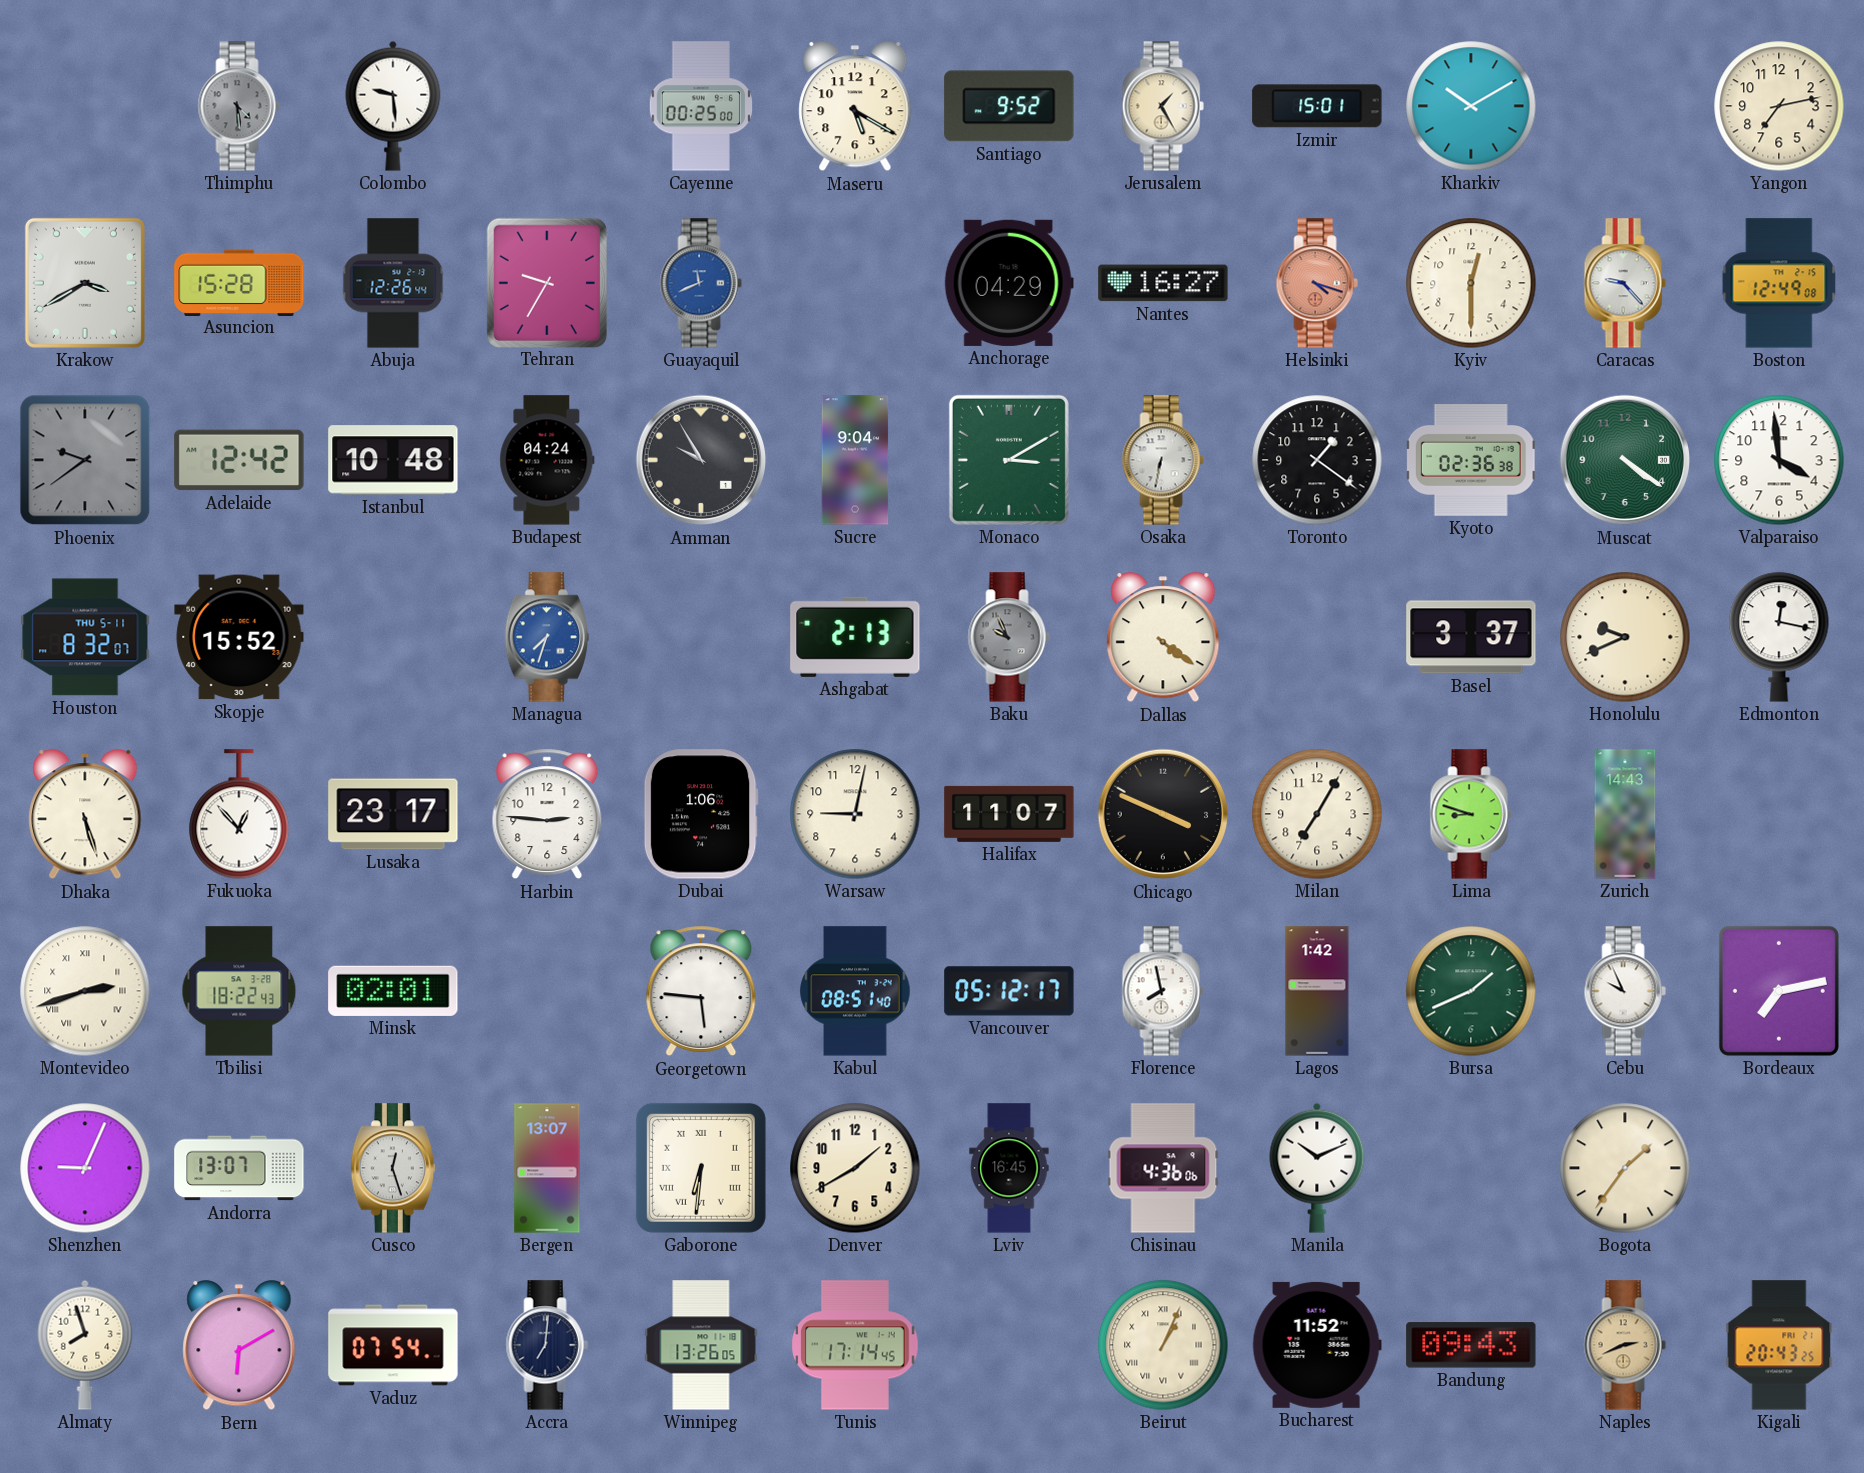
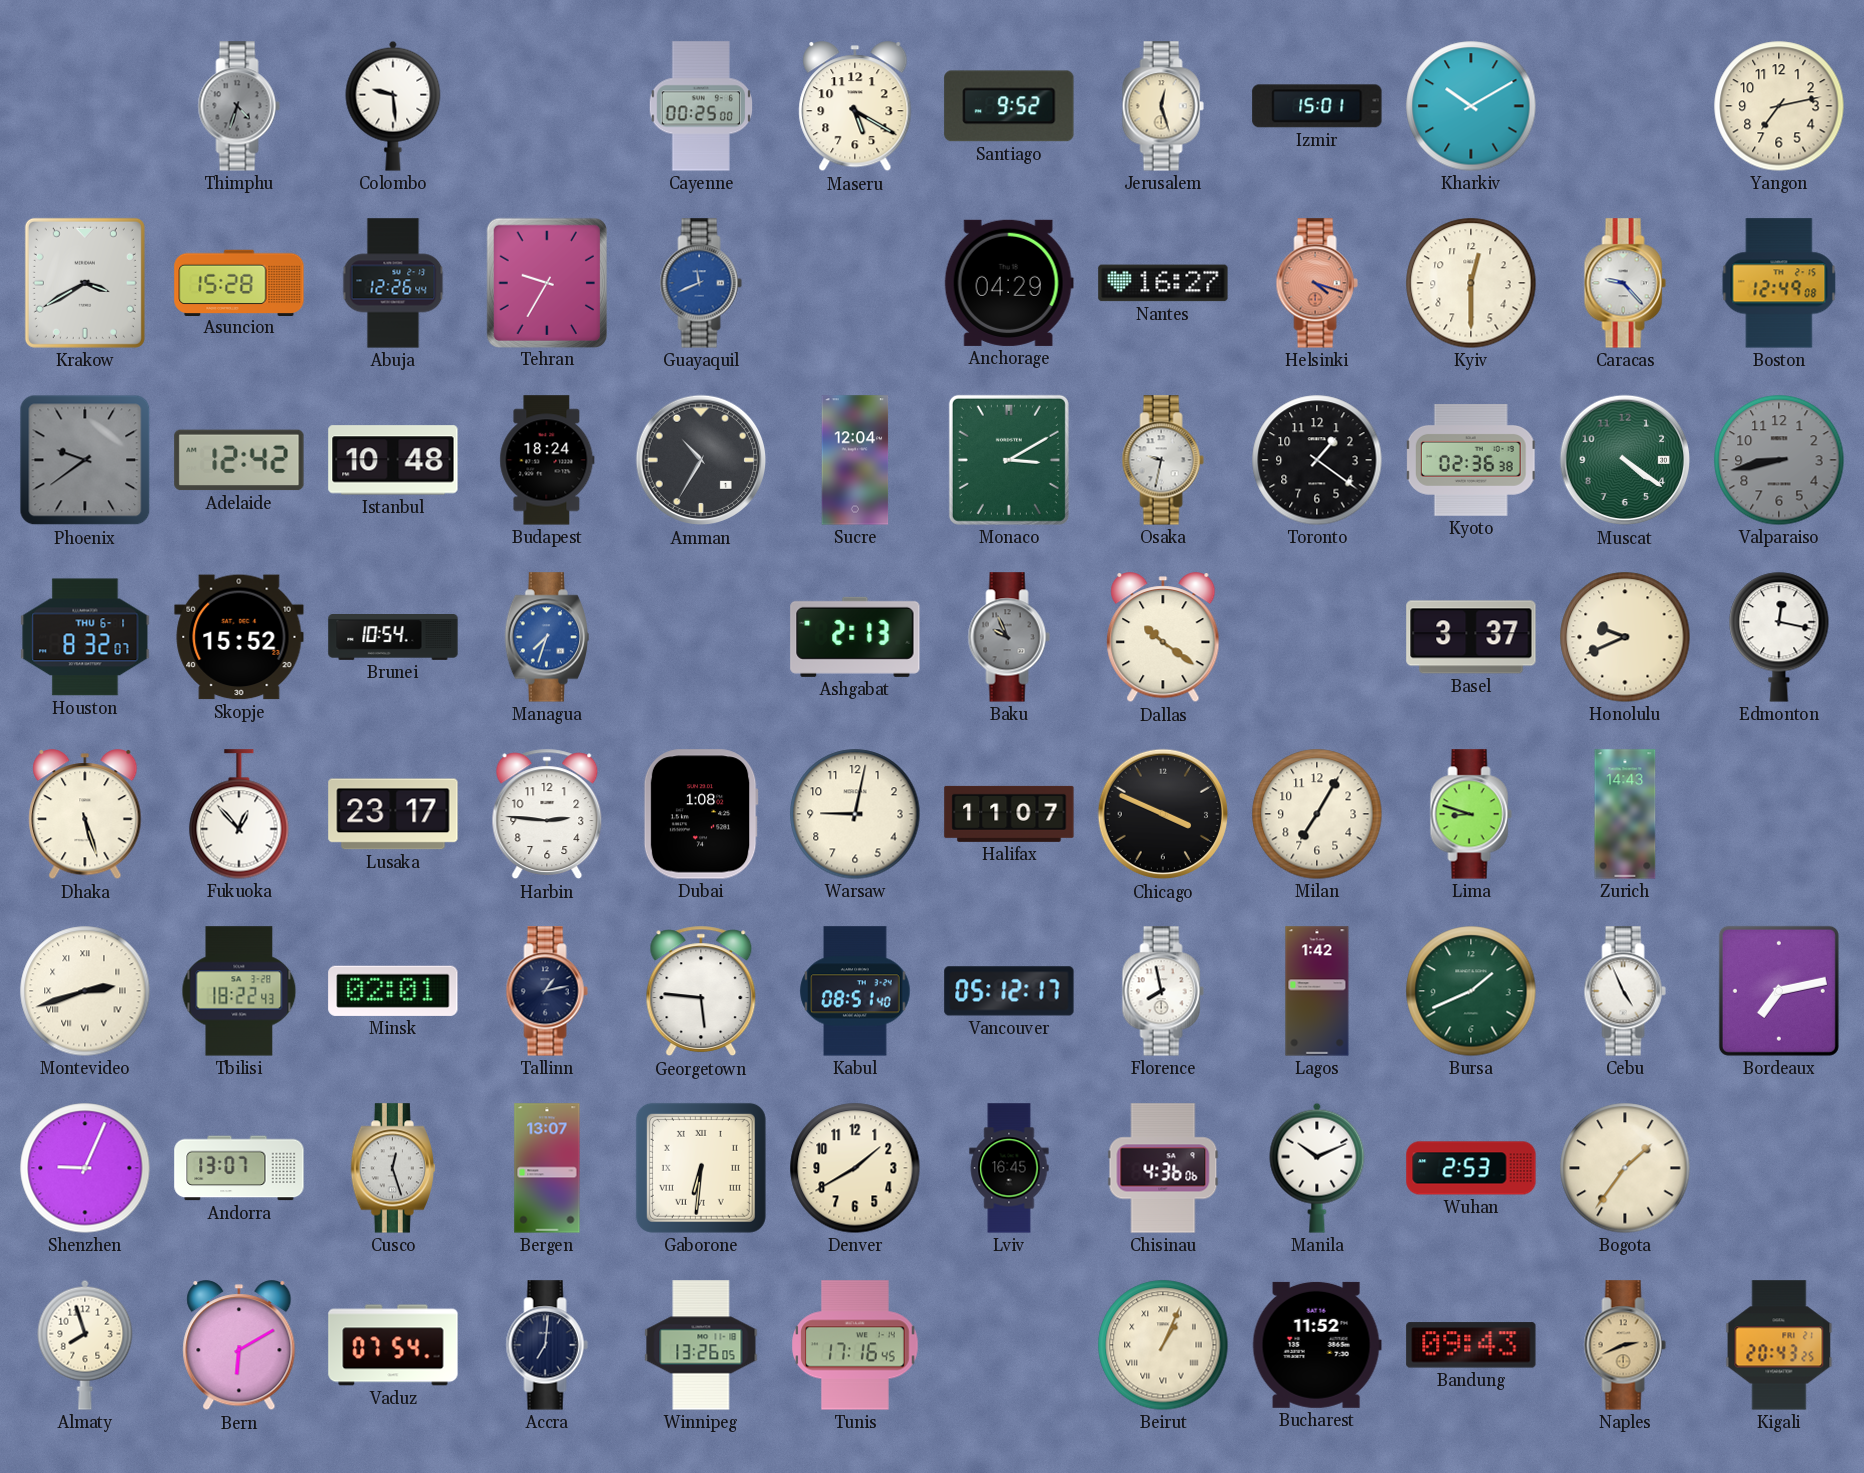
Thimphu: 4:29 -> 4:33
Jerusalem: 1:25 -> 12:27
Budapest: 04:24 -> 18:24
Amman: 9:55 -> 10:35
Sucre: 9:04 -> 12:04
Osaka: 6:32 -> 9:32
Valparaiso: 3:59 -> 8:43
Valparaiso dial: white -> grey
Houston date: THU 5-11 -> THU 6-1
Brunei: none -> 10:54
Dallas: 4:21 -> 10:21
Dubai: 1:06 -> 1:08
Tallinn: none -> 1:13
Cebu: 9:56 -> 4:56
Wuhan: none -> 2:53
Tunis: 17:14 -> 17:16
